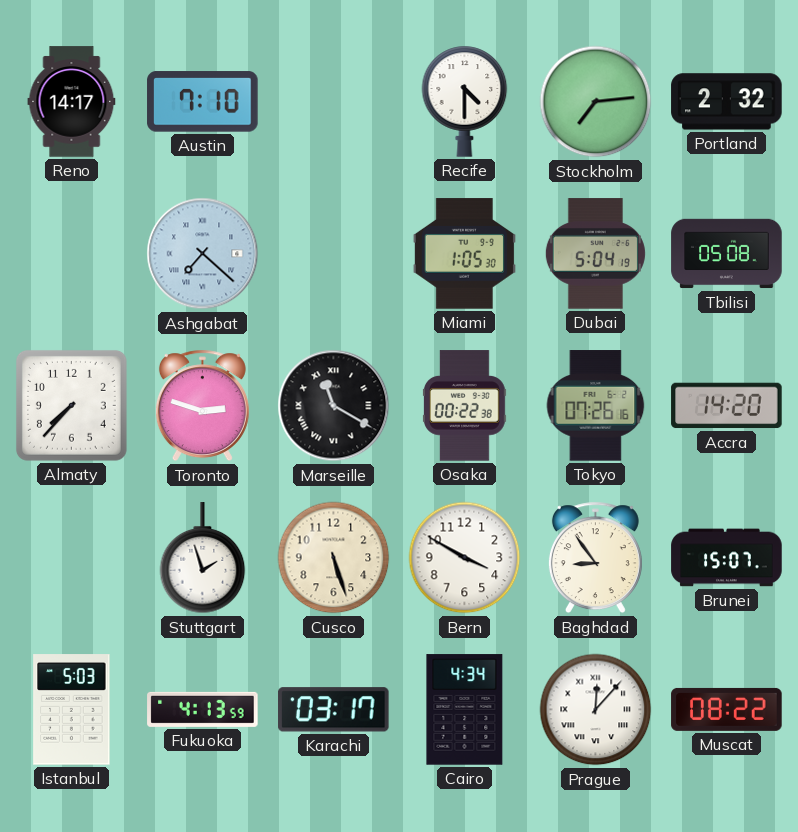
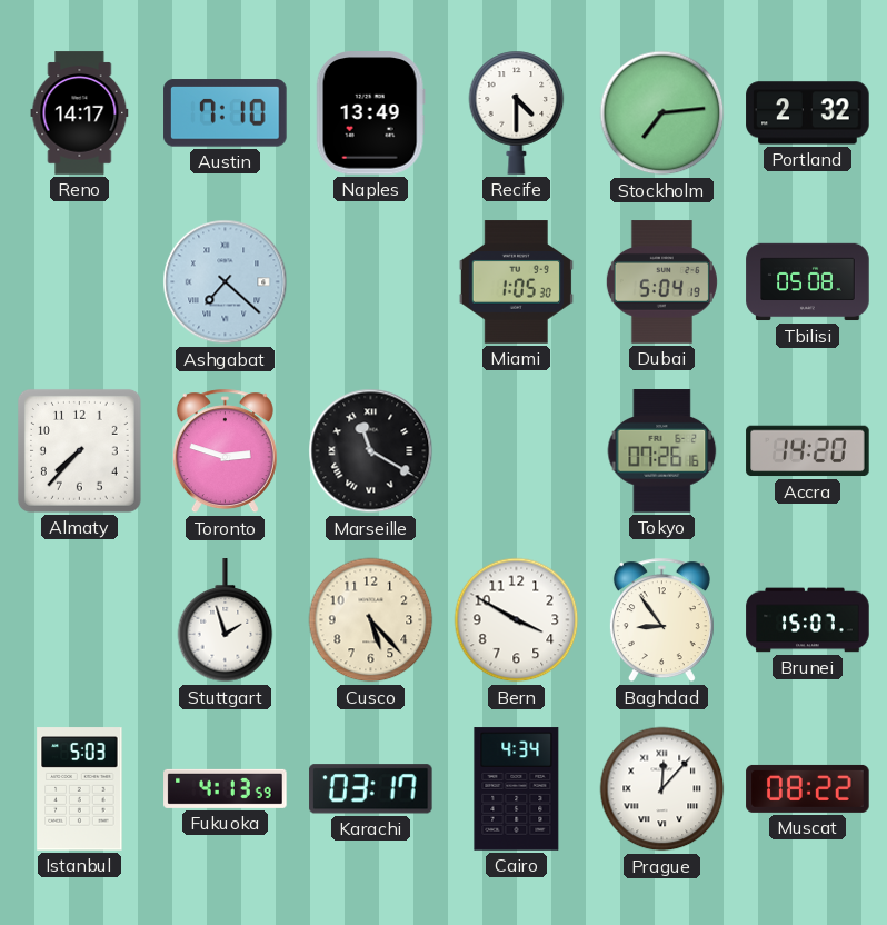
Naples: none -> 13:49
Osaka: 00:22 -> none
Cusco: 5:27 -> 5:23
